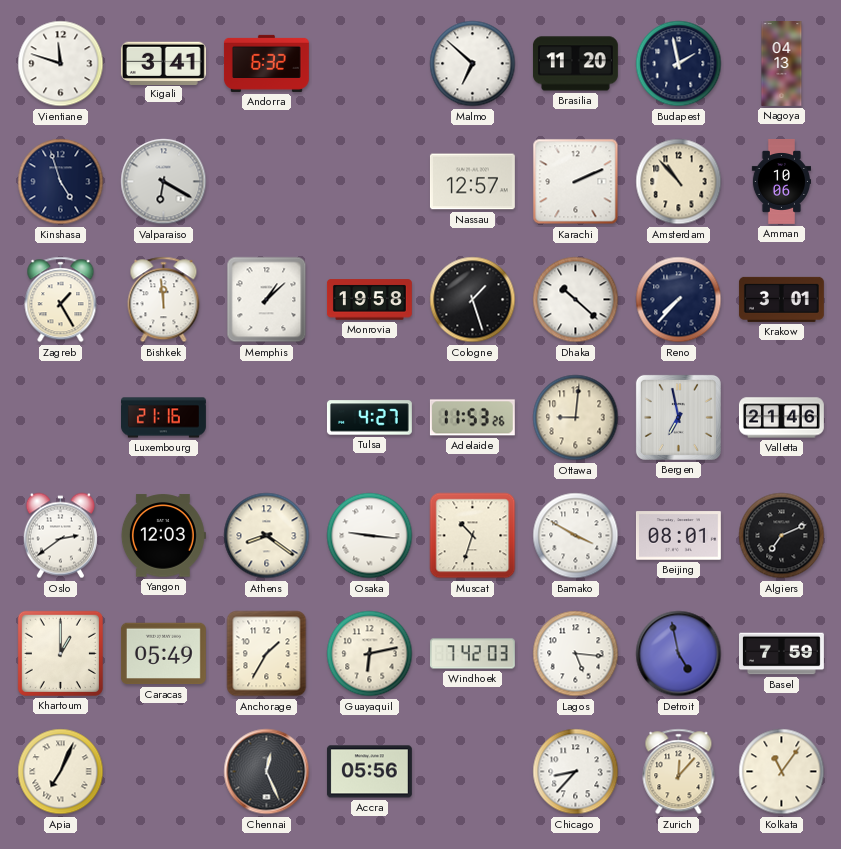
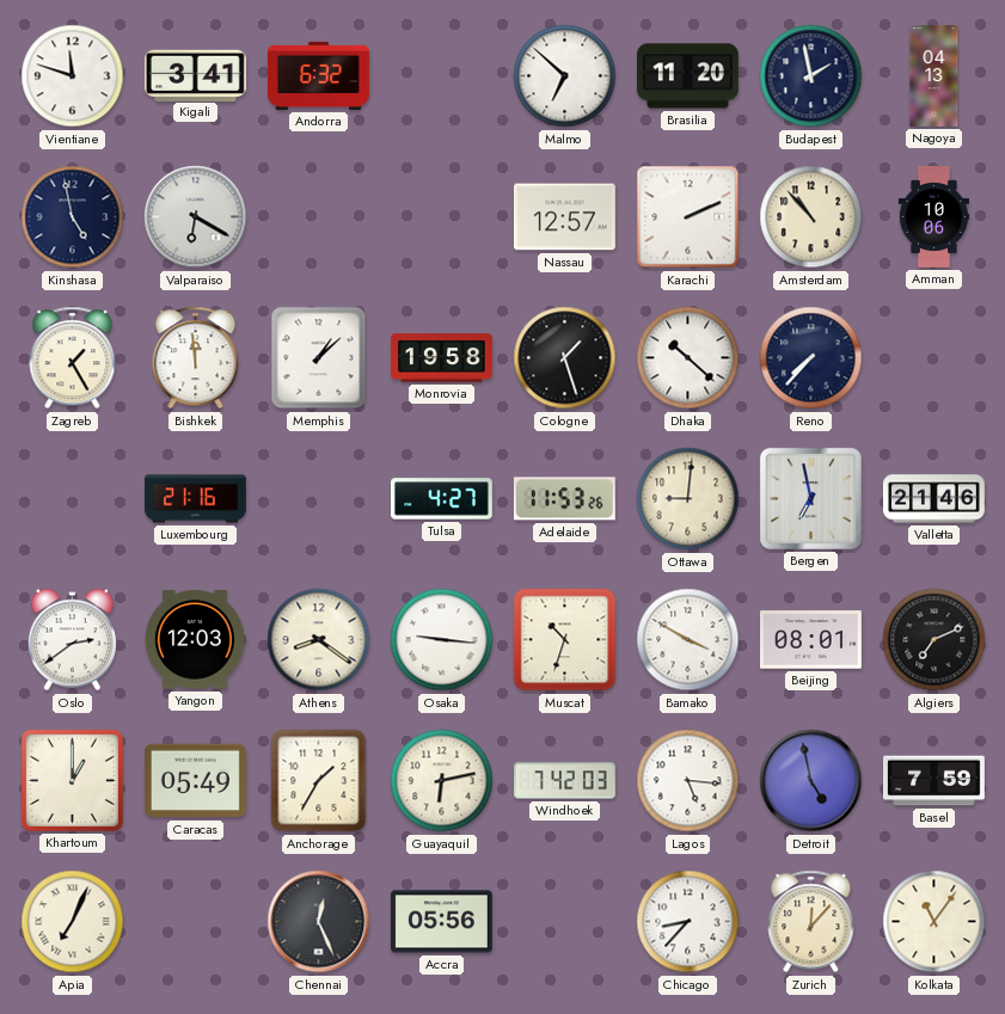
Kinshasa: 4:57 -> 4:58
Krakow: 3:01 -> none
